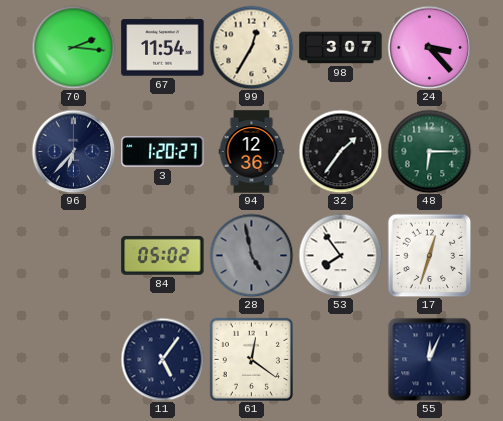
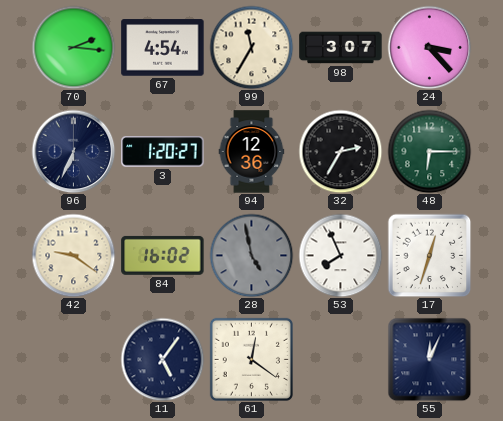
67: 11:54 -> 4:54
99: 12:35 -> 11:35
96: 6:37 -> 6:34
32: 1:36 -> 2:35
42: none -> 9:21
84: 05:02 -> 16:02
53: 7:54 -> 7:56
